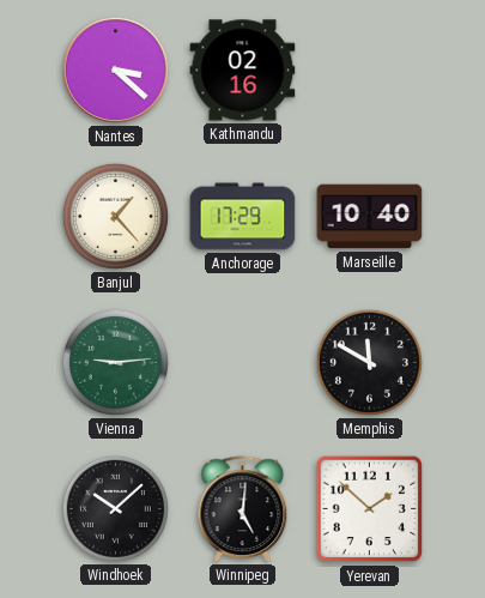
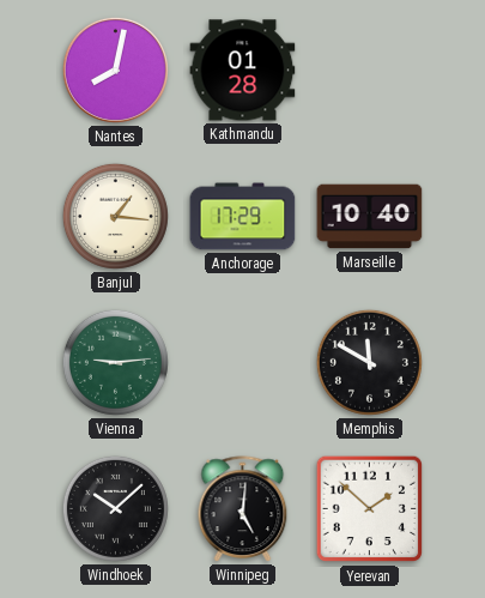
Nantes: 3:22 -> 8:02
Kathmandu: 02:16 -> 01:28
Banjul: 1:23 -> 1:16
